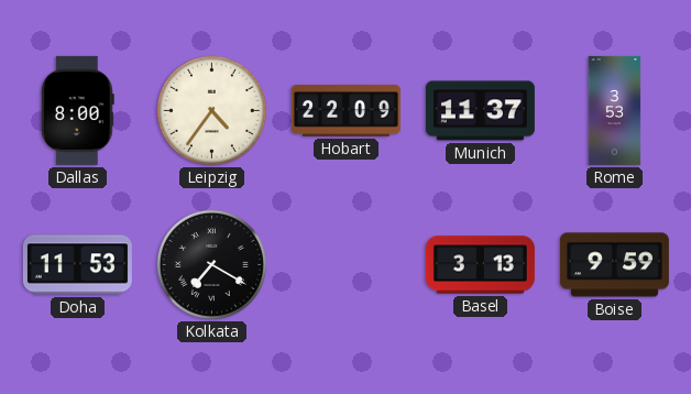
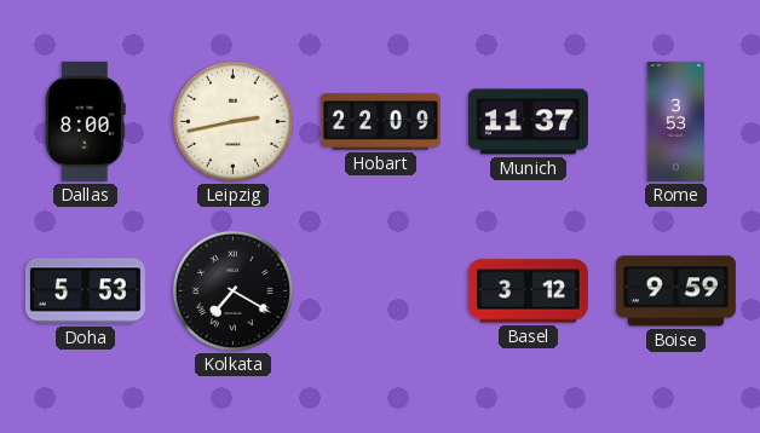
Leipzig: 4:36 -> 2:43
Doha: 11:53 -> 5:53
Basel: 3:13 -> 3:12
